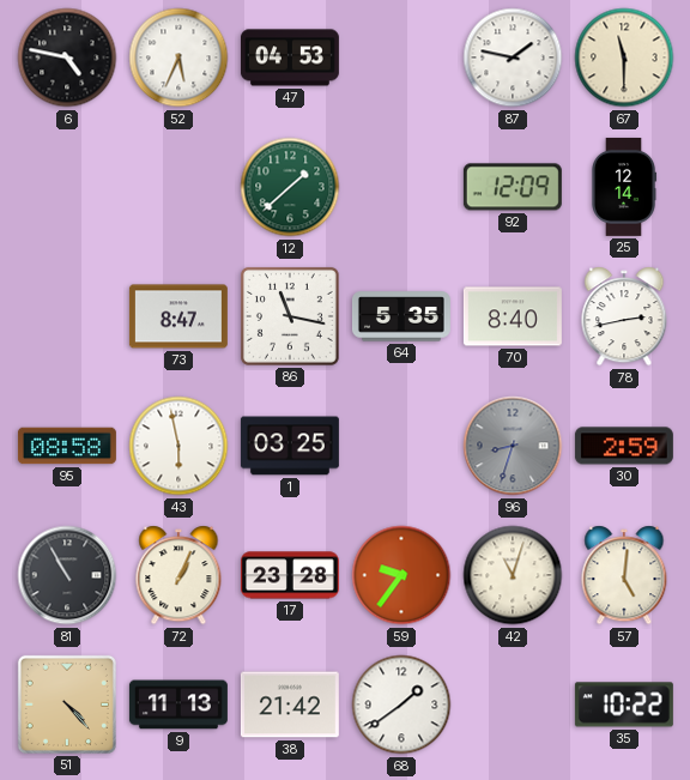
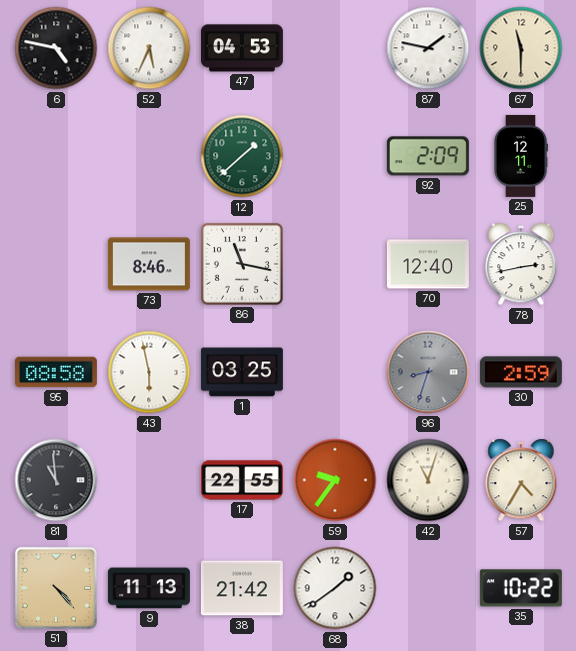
92: 12:09 -> 2:09
25: 12:14 -> 12:11
73: 8:47 -> 8:46
64: 5:35 -> none
70: 8:40 -> 12:40
81: 10:55 -> 10:59
72: 1:04 -> none
17: 23:28 -> 22:55
57: 5:01 -> 4:35
